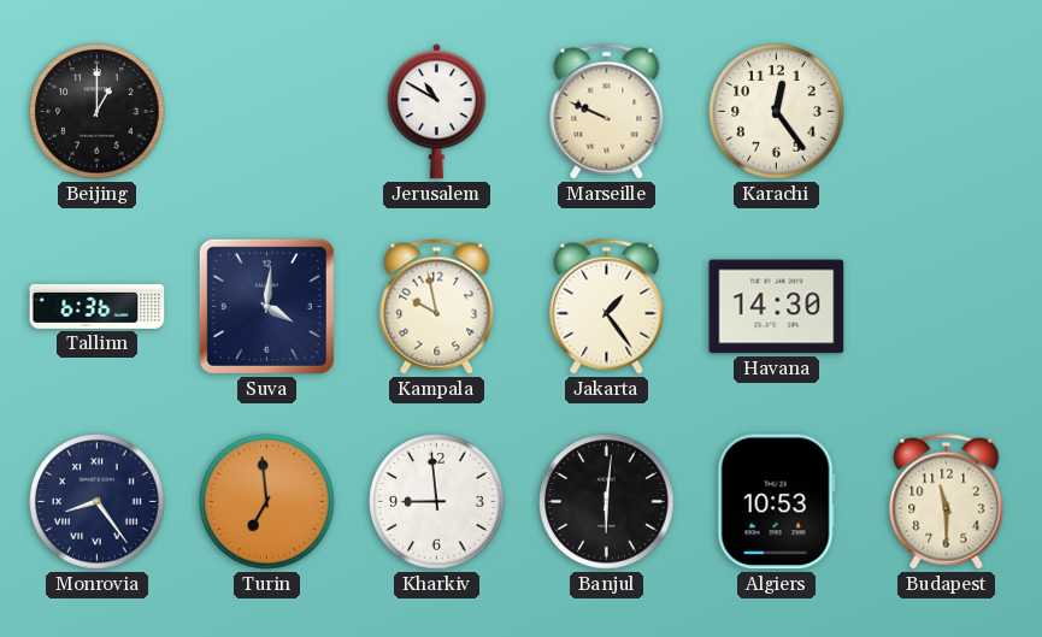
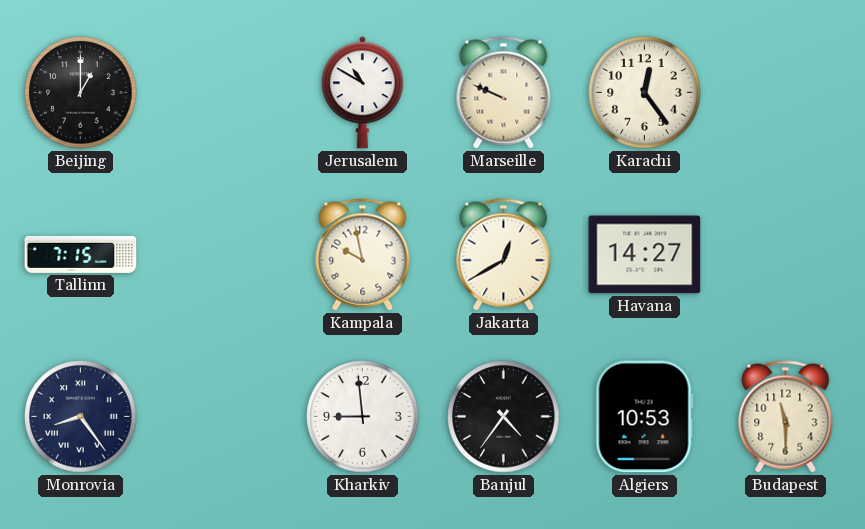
Tallinn: 6:36 -> 7:15
Suva: 4:01 -> none
Jakarta: 1:24 -> 12:40
Havana: 14:30 -> 14:27
Turin: 6:59 -> none
Banjul: 6:01 -> 4:36
